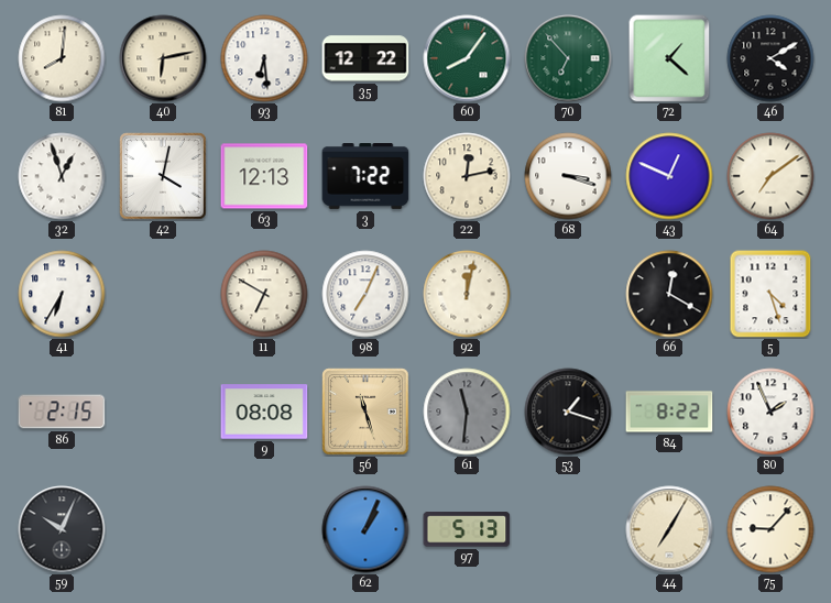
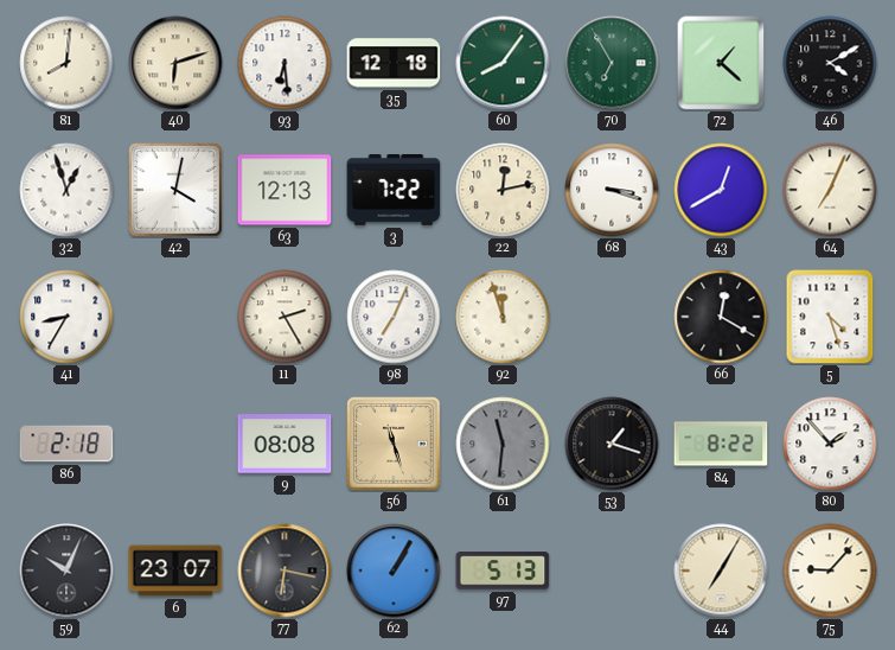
40: 6:13 -> 6:12
35: 12:22 -> 12:18
70: 6:53 -> 6:55
43: 12:49 -> 12:40
64: 7:09 -> 7:04
41: 6:35 -> 8:35
11: 6:50 -> 2:25
92: 12:02 -> 11:57
86: 2:15 -> 2:18
80: 1:56 -> 1:53
6: none -> 23:07
77: none -> 6:17
62: 1:04 -> 1:05
